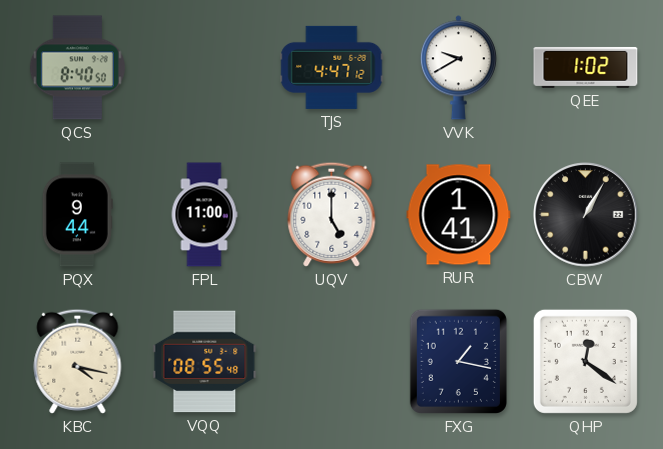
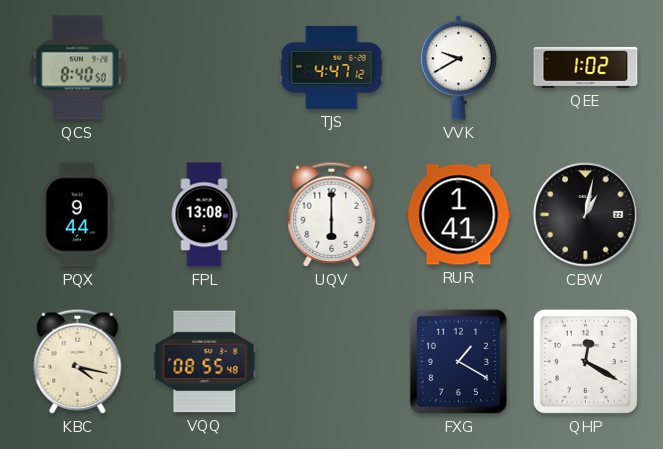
FPL: 11:00 -> 13:08
UQV: 5:00 -> 6:00
CBW: 1:05 -> 1:02
FXG: 1:17 -> 1:20
QHP: 12:21 -> 12:20
